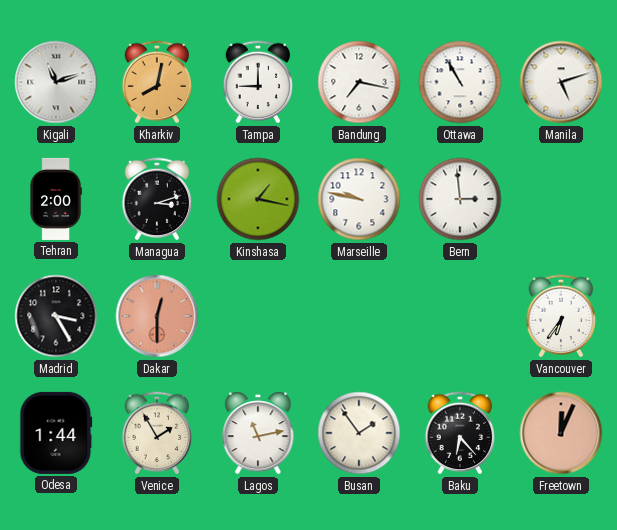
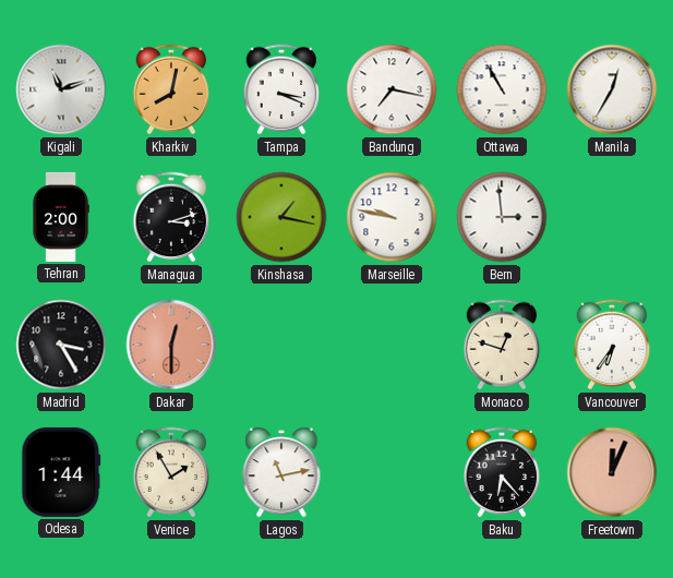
Tampa: 9:00 -> 3:19
Manila: 5:12 -> 12:35
Monaco: none -> 12:48
Busan: 1:54 -> none
